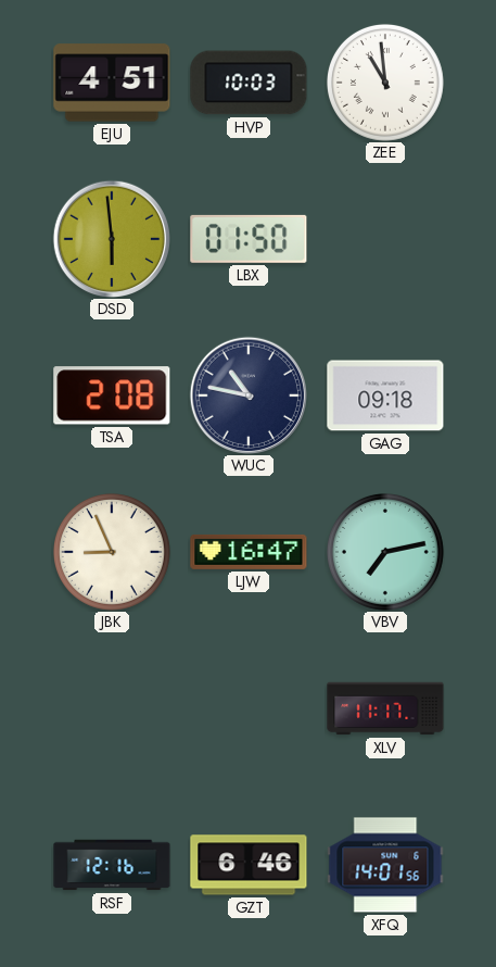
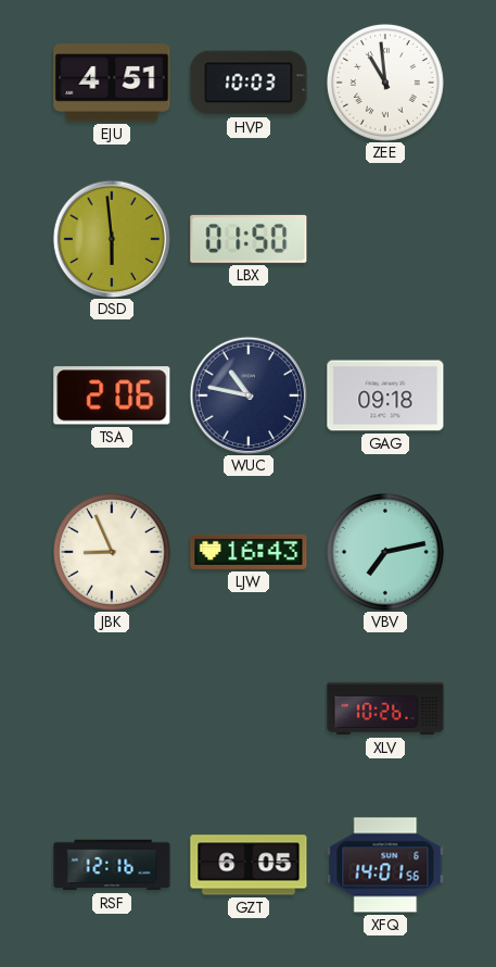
TSA: 2:08 -> 2:06
LJW: 16:47 -> 16:43
XLV: 11:17 -> 10:26
GZT: 6:46 -> 6:05
